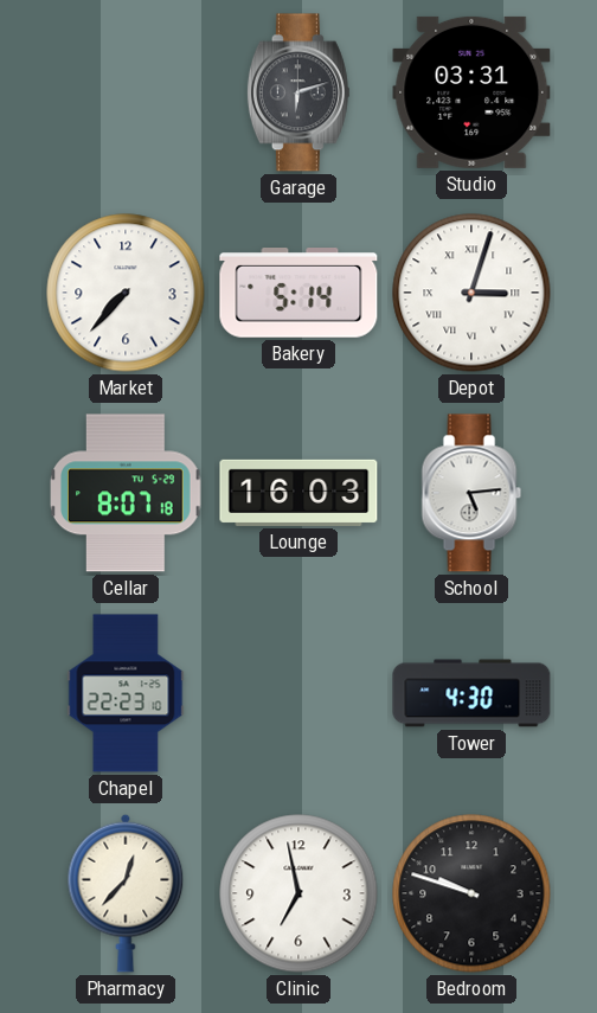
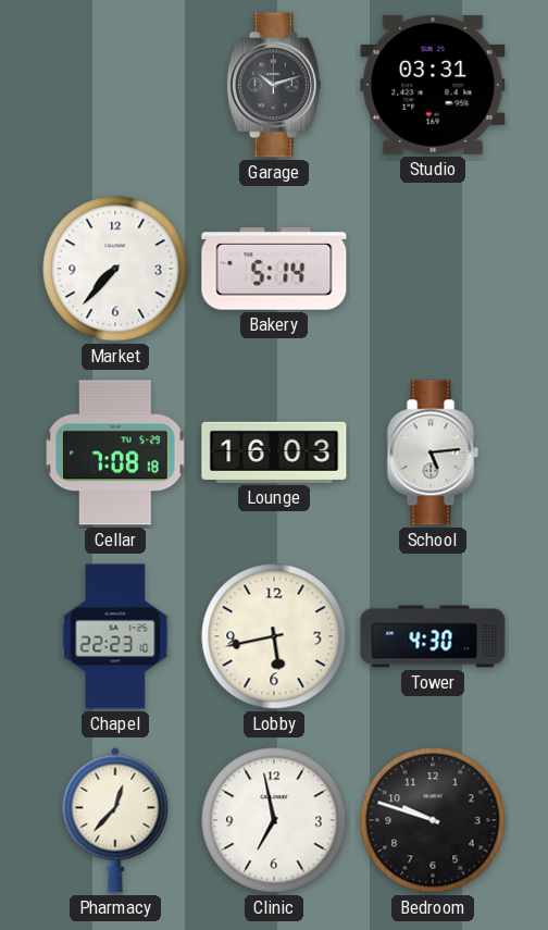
Garage: 6:12 -> 10:12
Depot: 3:03 -> none
Cellar: 8:07 -> 7:08
Lobby: none -> 5:43
